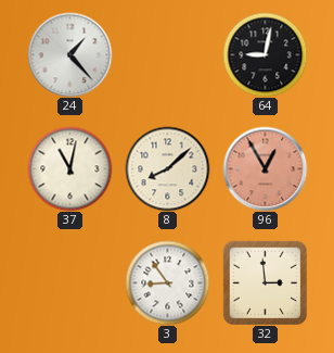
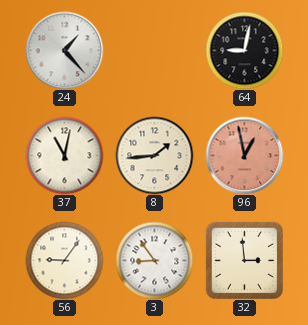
8: 8:08 -> 1:44
96: 12:55 -> 12:58
56: none -> 9:06
